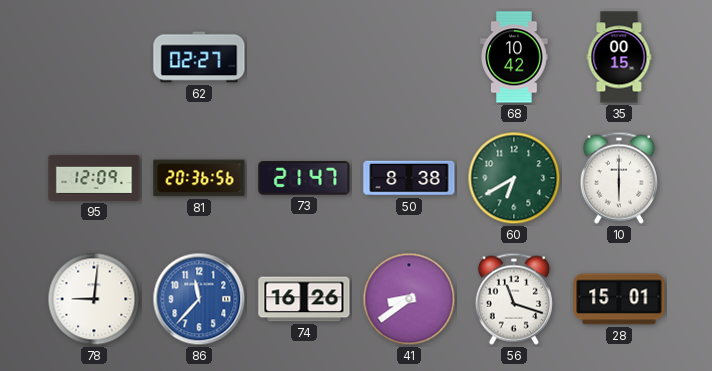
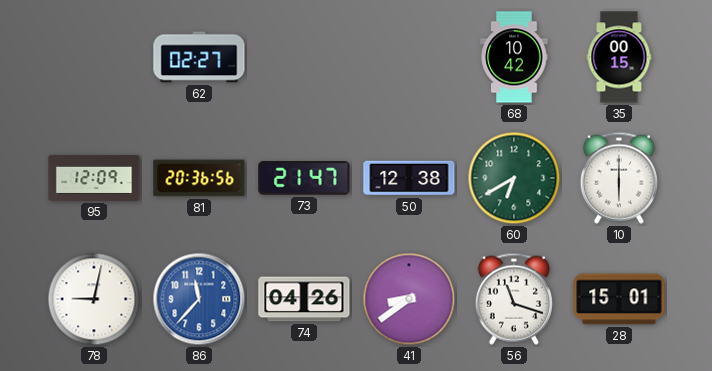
50: 8:38 -> 12:38
78: 9:01 -> 9:02
74: 16:26 -> 04:26
